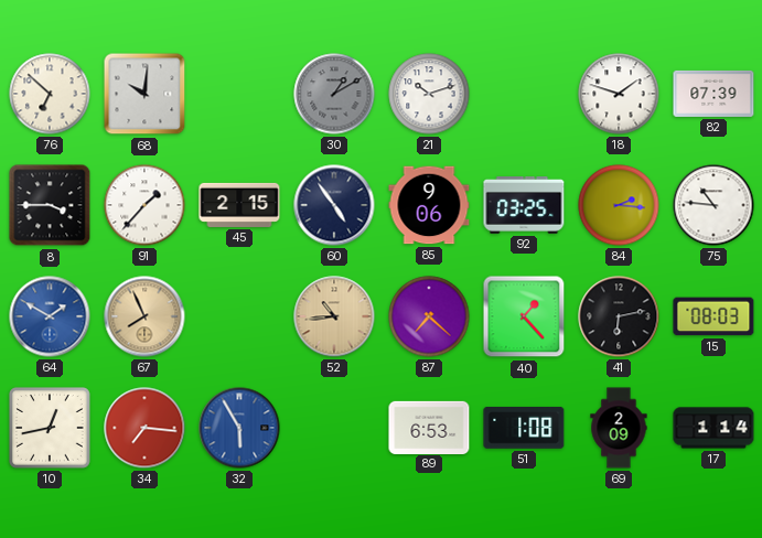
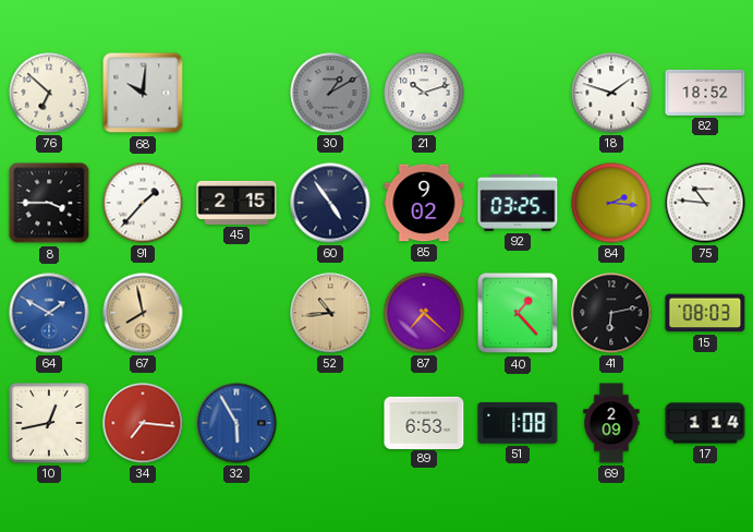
82: 07:39 -> 18:52
85: 9:06 -> 9:02
67: 7:56 -> 7:58
